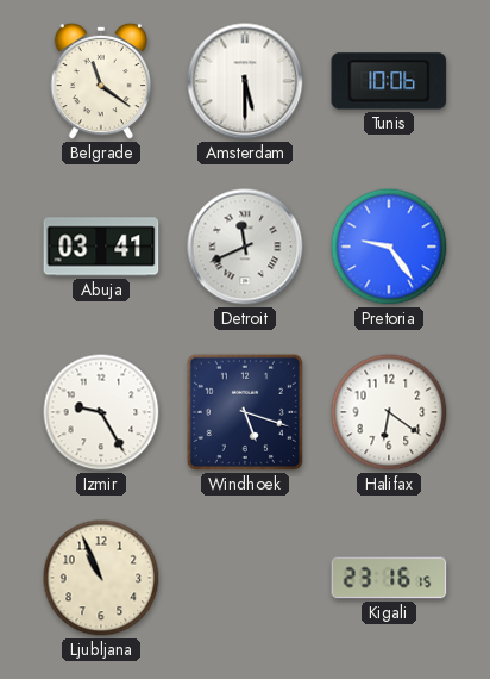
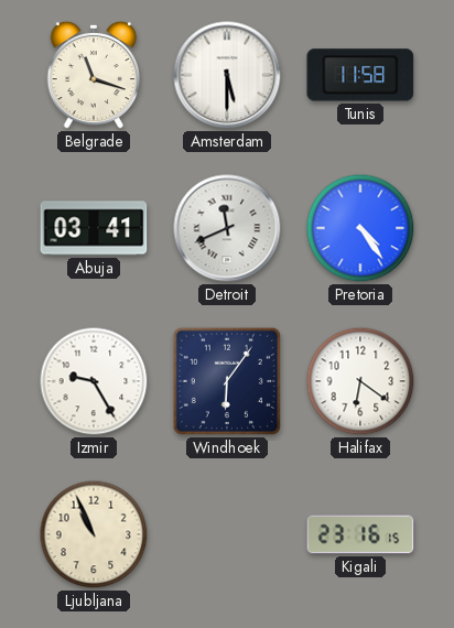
Belgrade: 11:21 -> 11:18
Tunis: 10:06 -> 11:58
Pretoria: 9:24 -> 4:24
Windhoek: 5:18 -> 6:06
